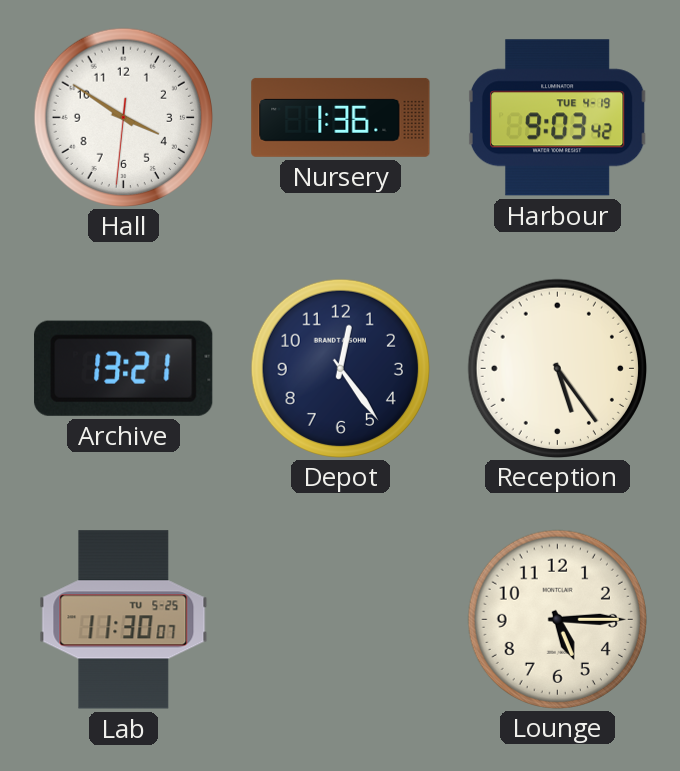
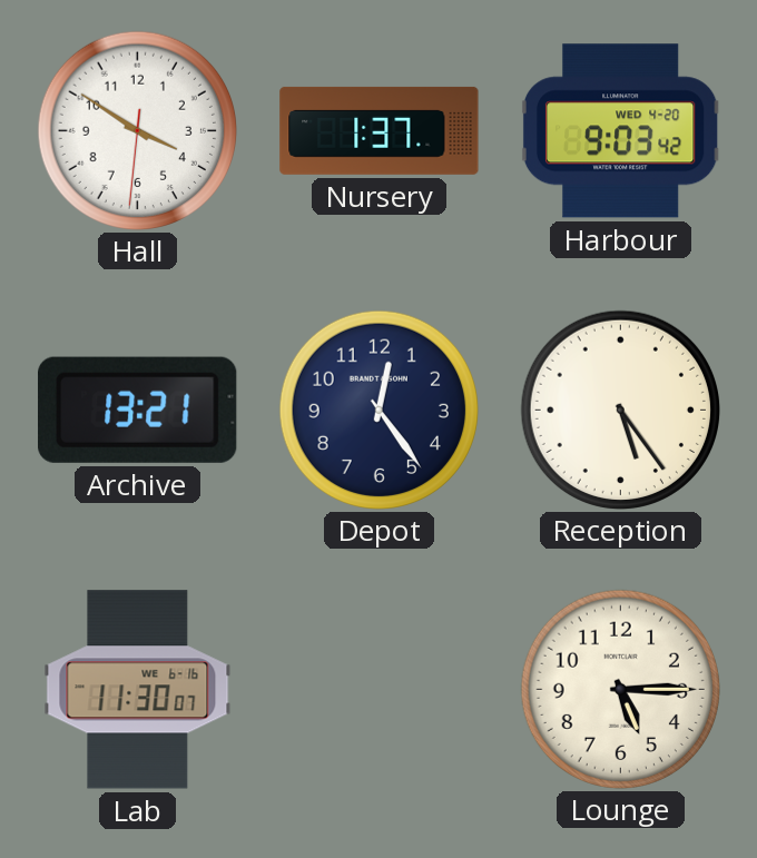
Nursery: 1:36 -> 1:37
Harbour date: TUE 4-19 -> WED 4-20
Lab date: TU 5-25 -> WE 6-16
